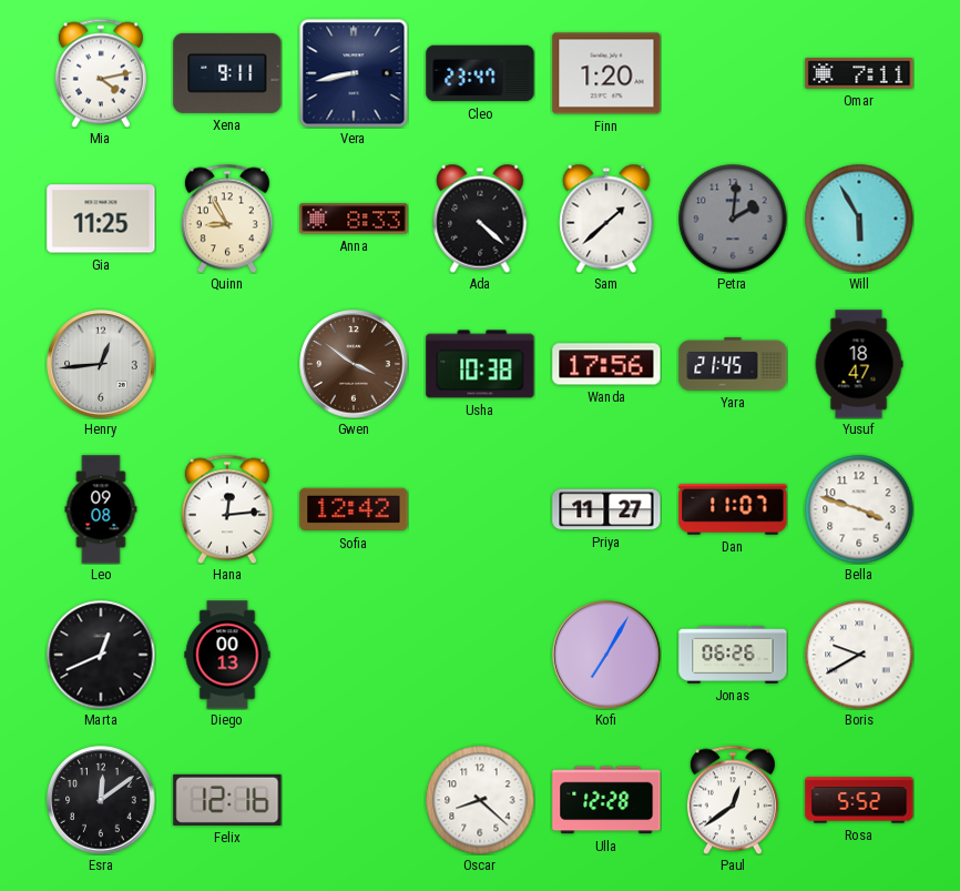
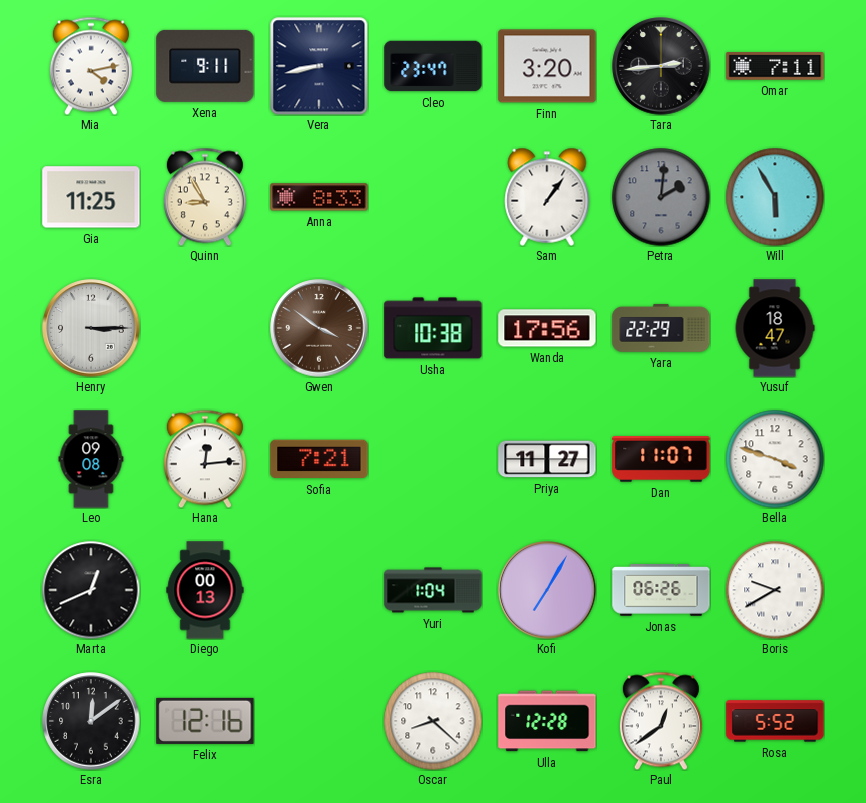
Finn: 1:20 -> 3:20
Tara: none -> 2:44
Ada: 4:22 -> none
Sam: 1:38 -> 1:06
Henry: 12:44 -> 3:15
Yara: 21:45 -> 22:29
Sofia: 12:42 -> 7:21
Yuri: none -> 1:04
